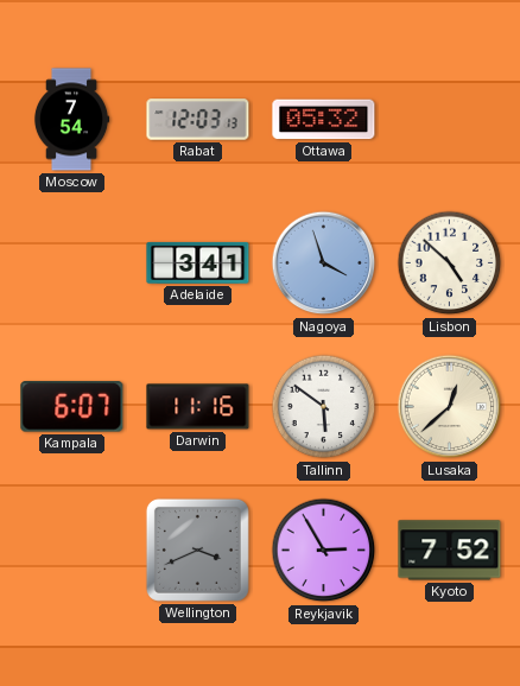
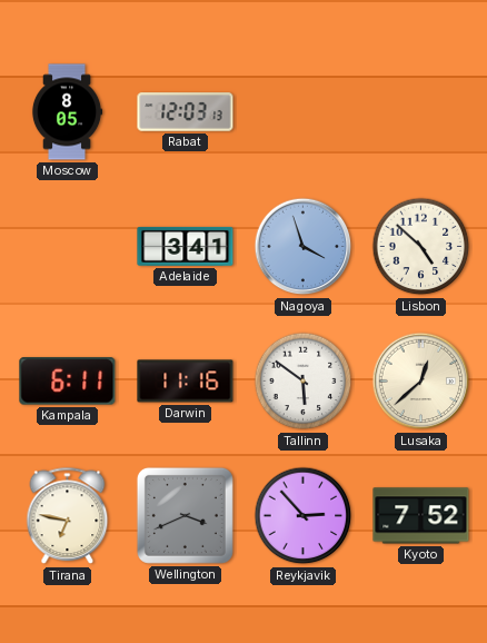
Moscow: 7:54 -> 8:05
Ottawa: 05:32 -> none
Kampala: 6:07 -> 6:11
Tirana: none -> 6:47
Reykjavik: 2:55 -> 2:53
